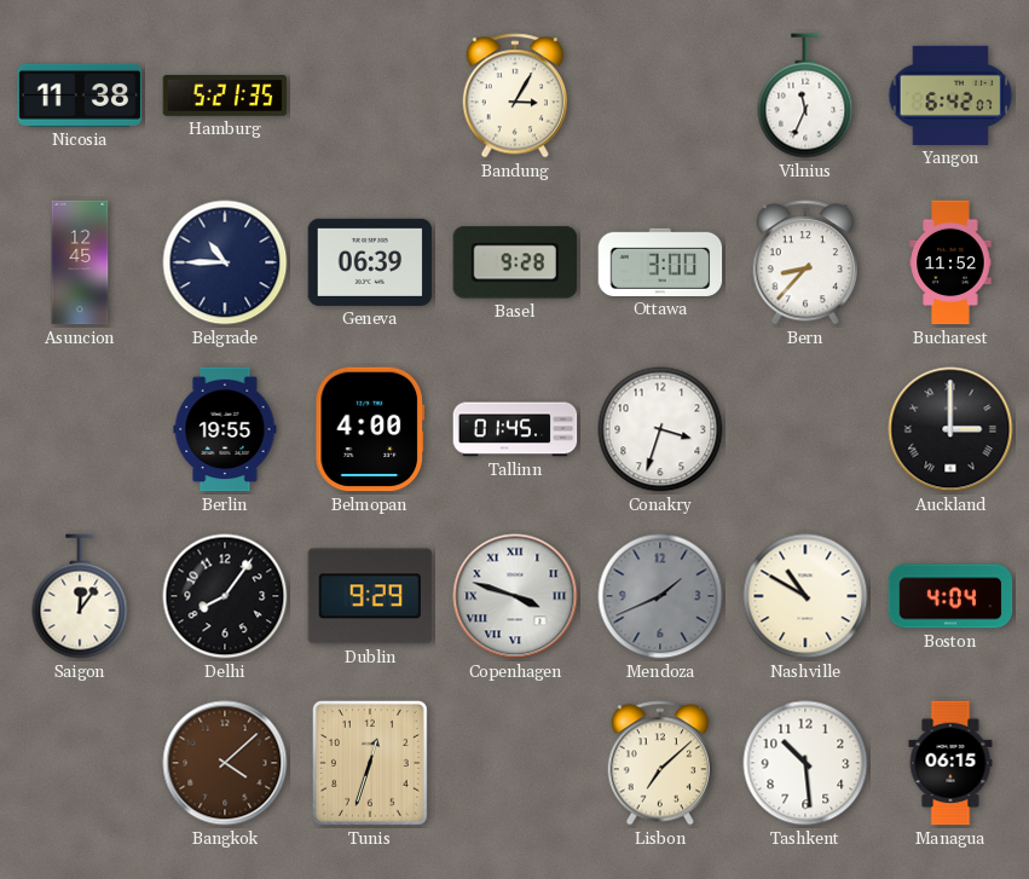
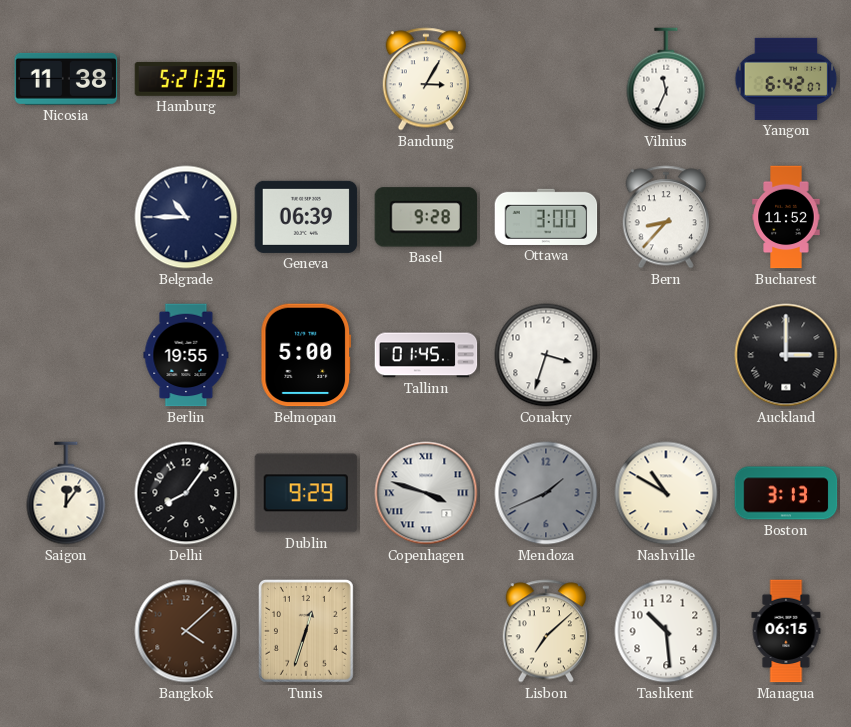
Asuncion: 12:45 -> none
Belmopan: 4:00 -> 5:00
Boston: 4:04 -> 3:13
